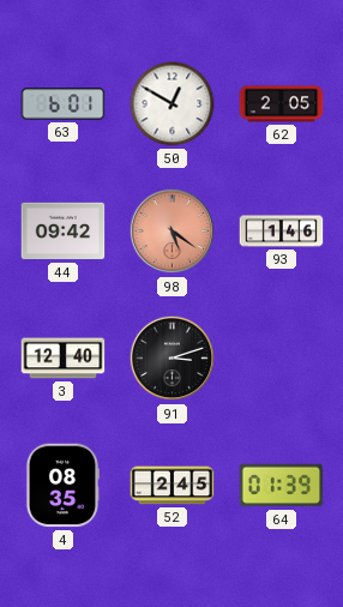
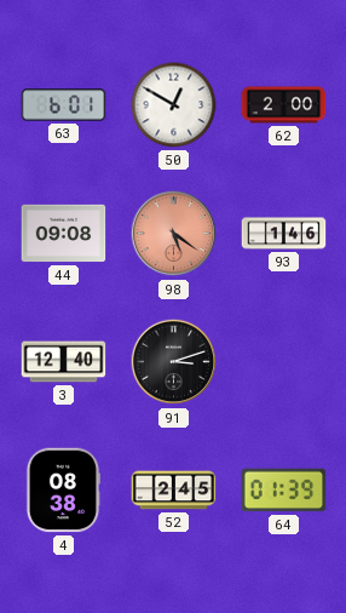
62: 2:05 -> 2:00
44: 09:42 -> 09:08
4: 08:35 -> 08:38
